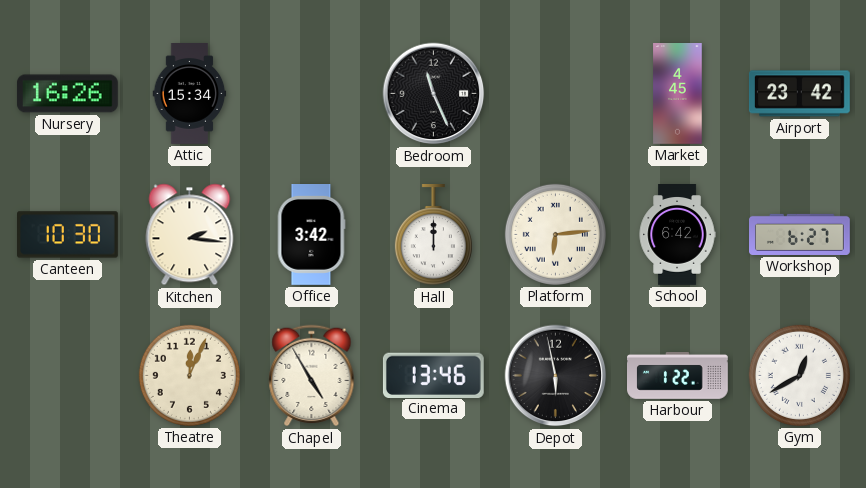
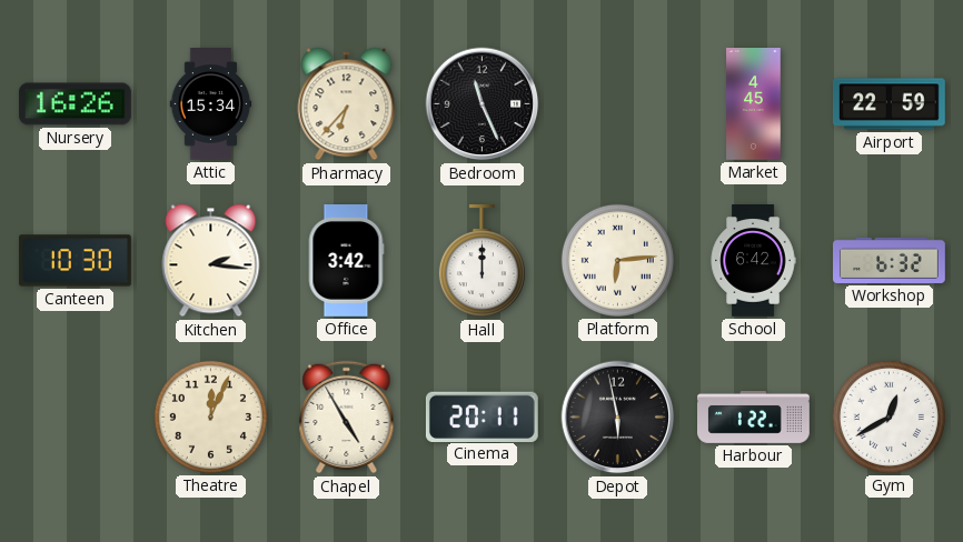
Pharmacy: none -> 6:37
Airport: 23:42 -> 22:59
Workshop: 6:27 -> 6:32
Cinema: 13:46 -> 20:11
